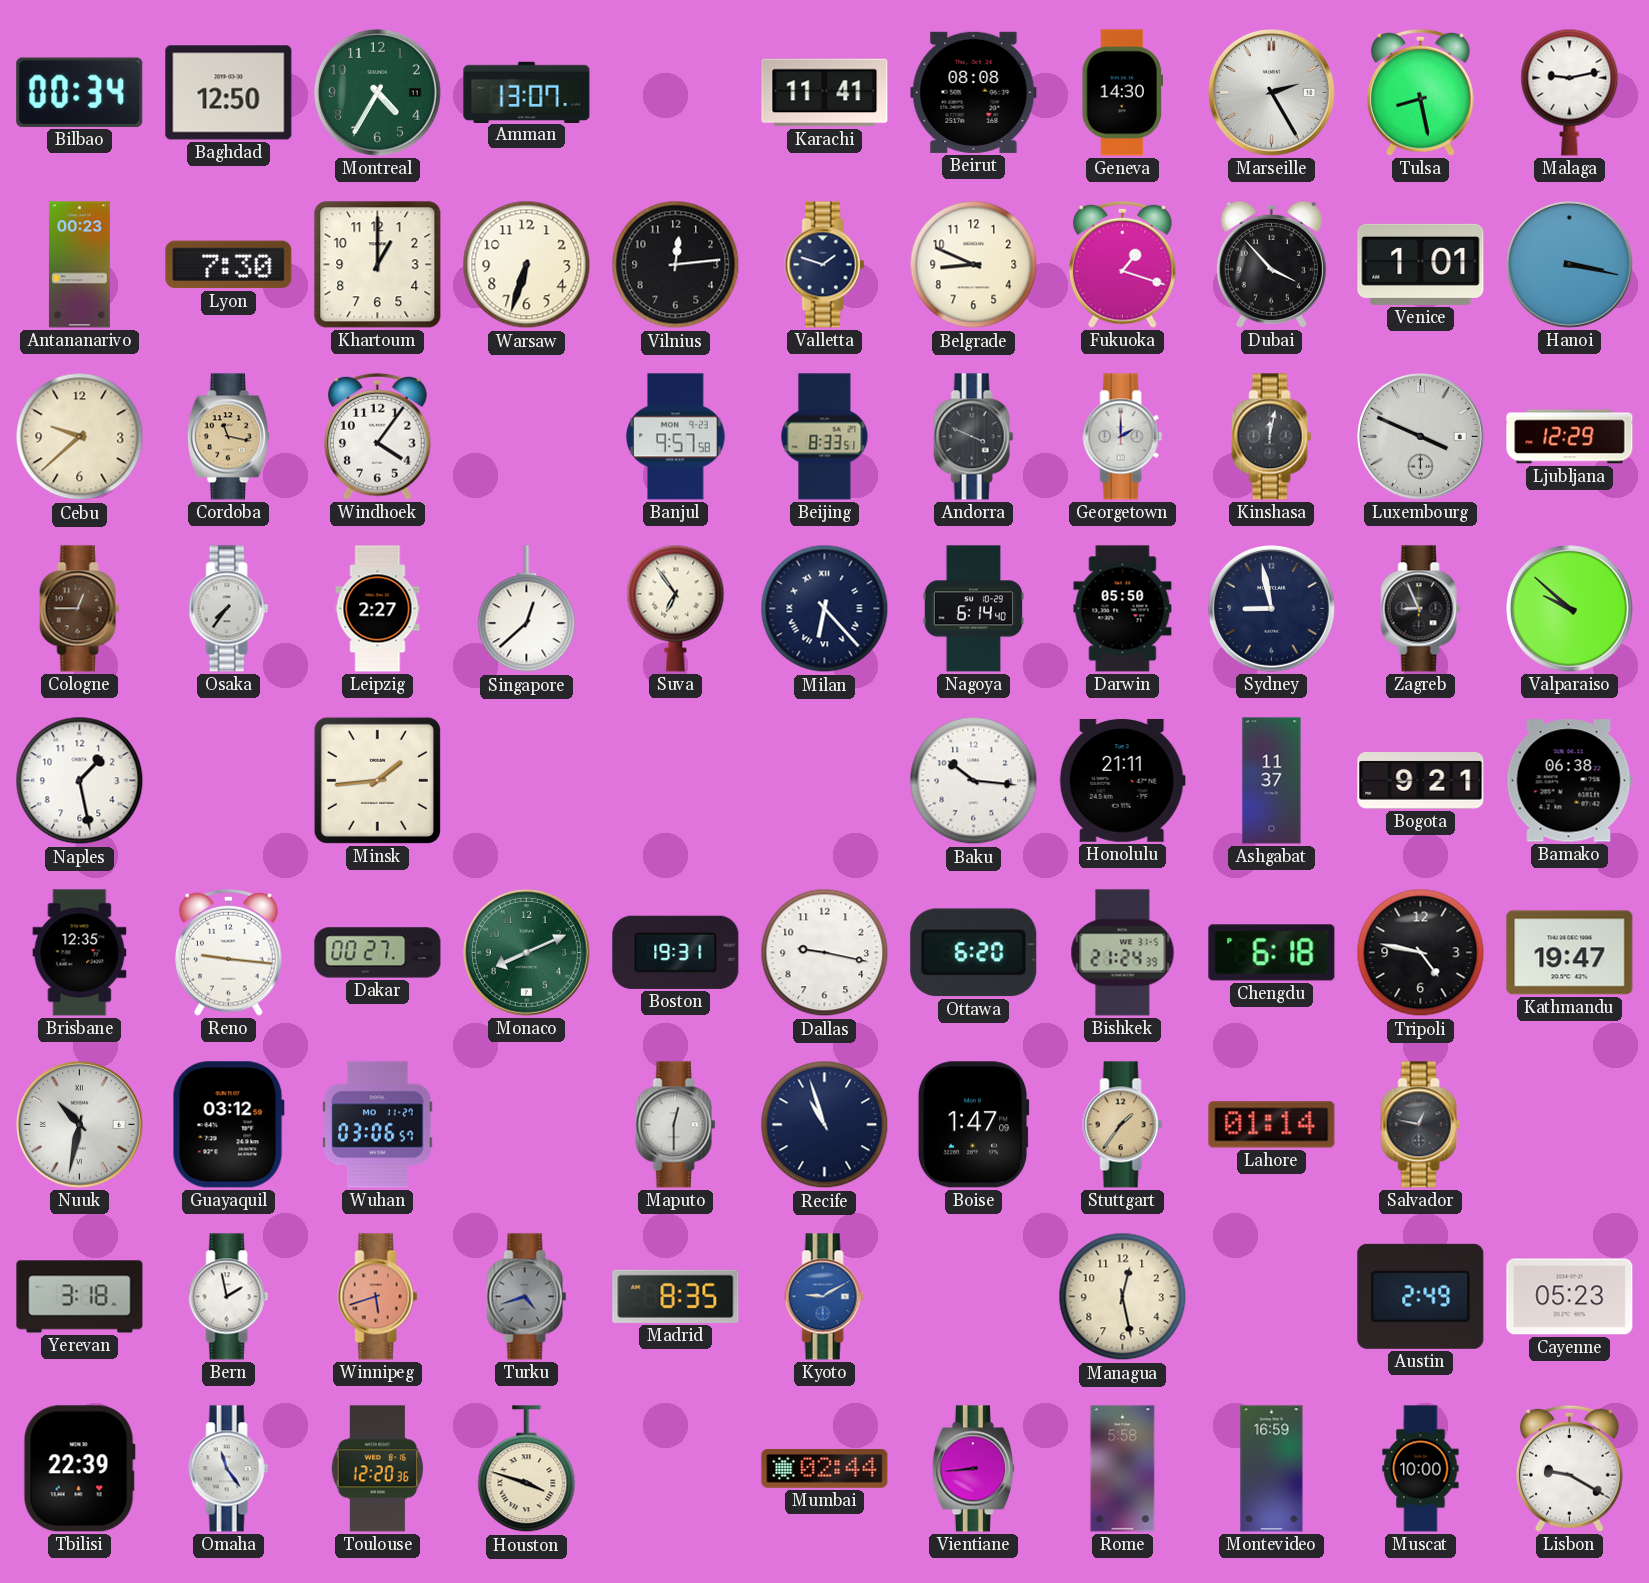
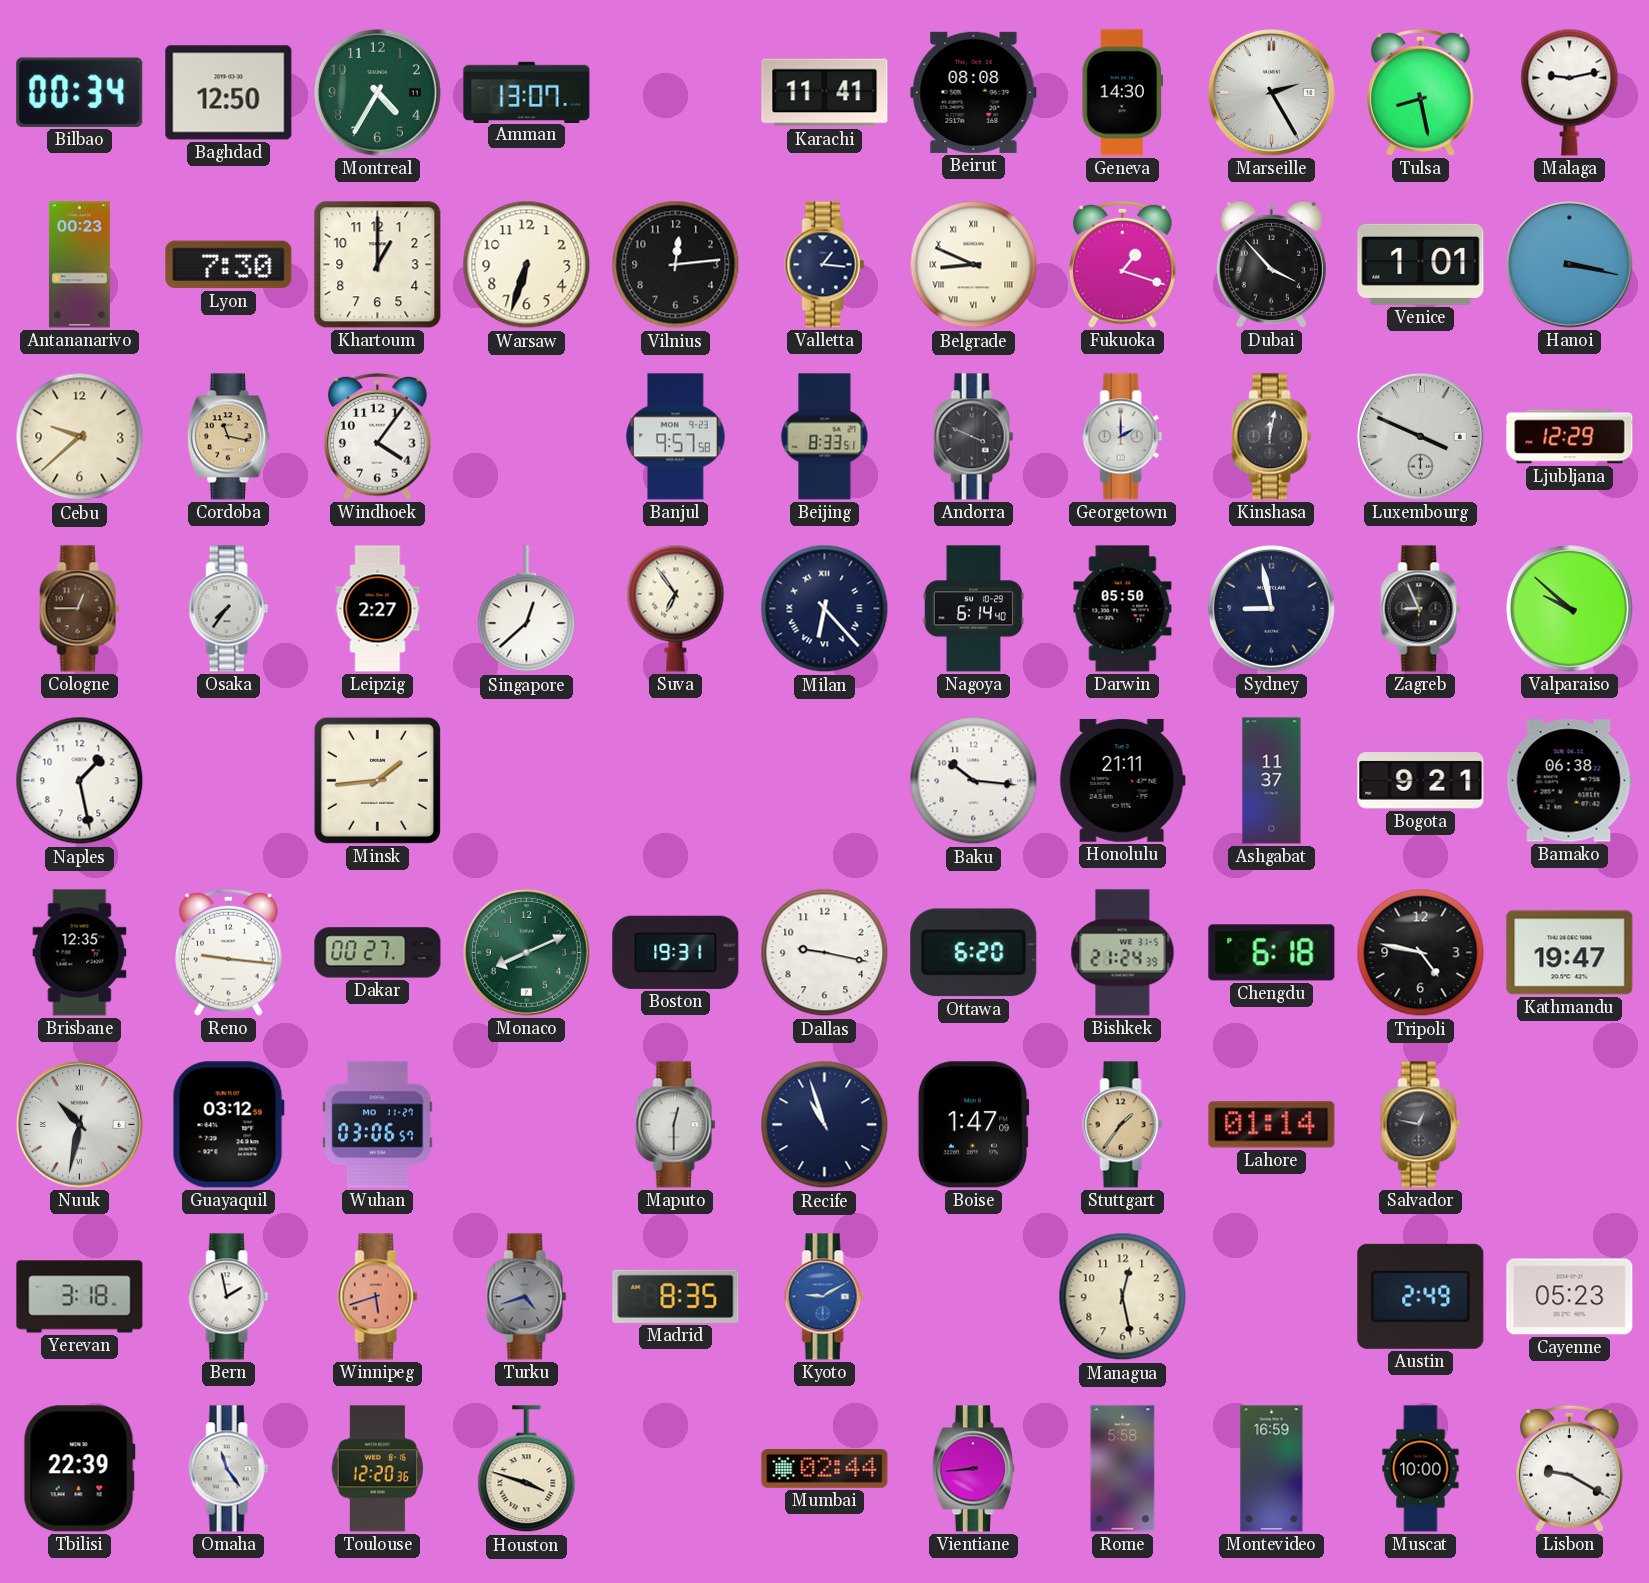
Valletta: 1:48 -> 1:16
Belgrade numerals: Arabic -> Roman
